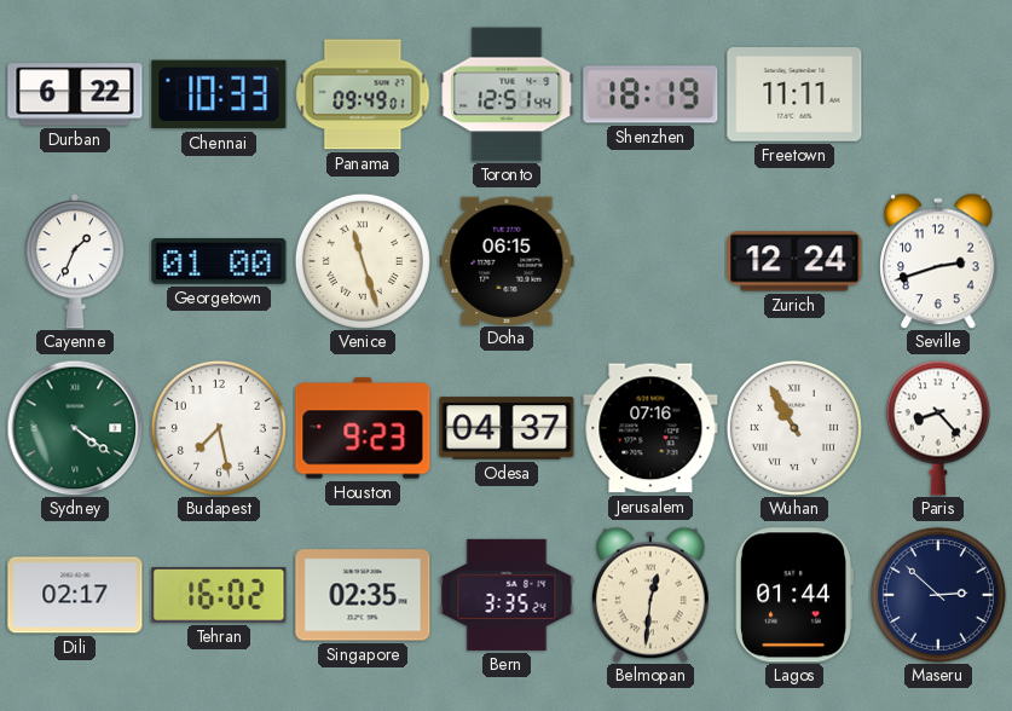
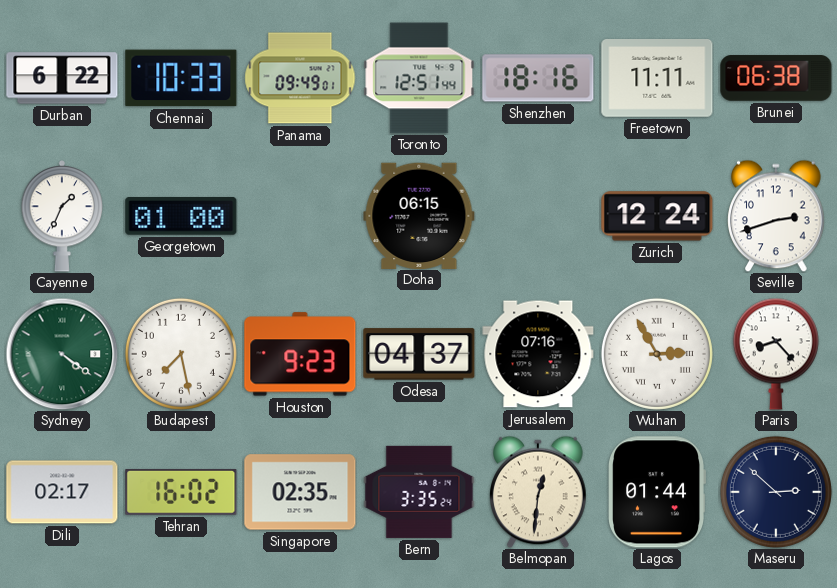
Shenzhen: 18:19 -> 18:16
Brunei: none -> 06:38
Venice: 11:27 -> none
Wuhan: 10:55 -> 2:55
